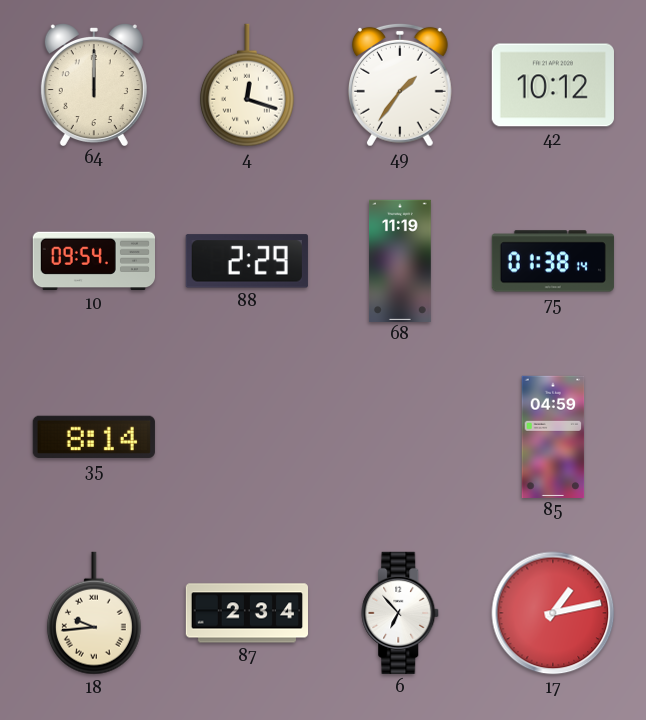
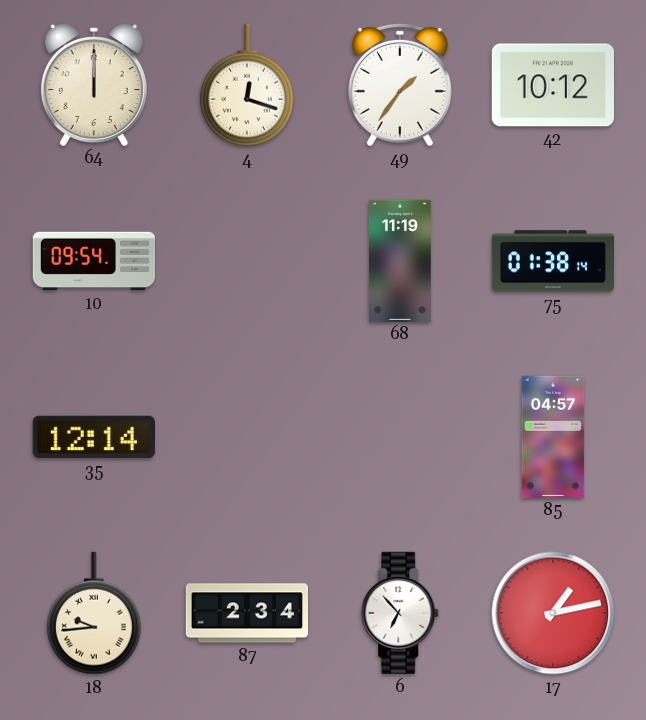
88: 2:29 -> none
35: 8:14 -> 12:14
85: 04:59 -> 04:57
